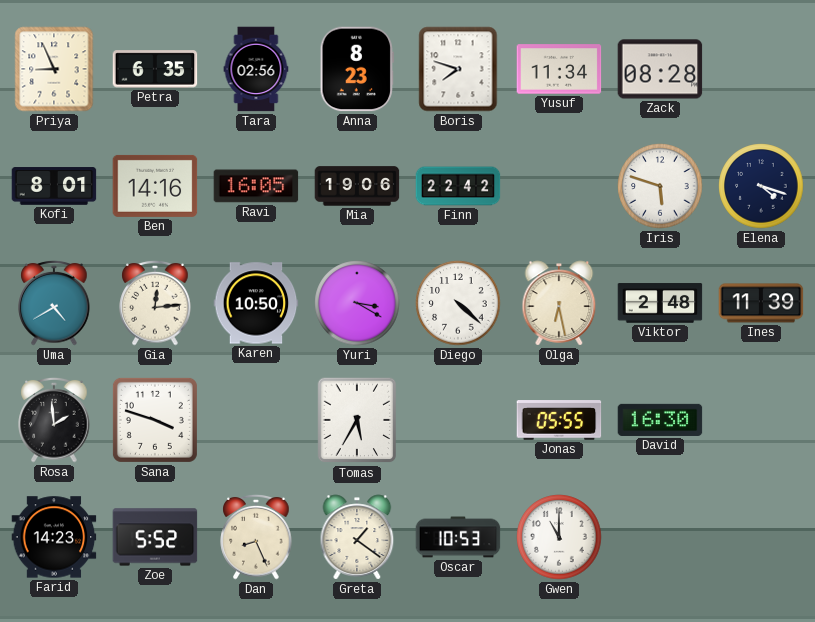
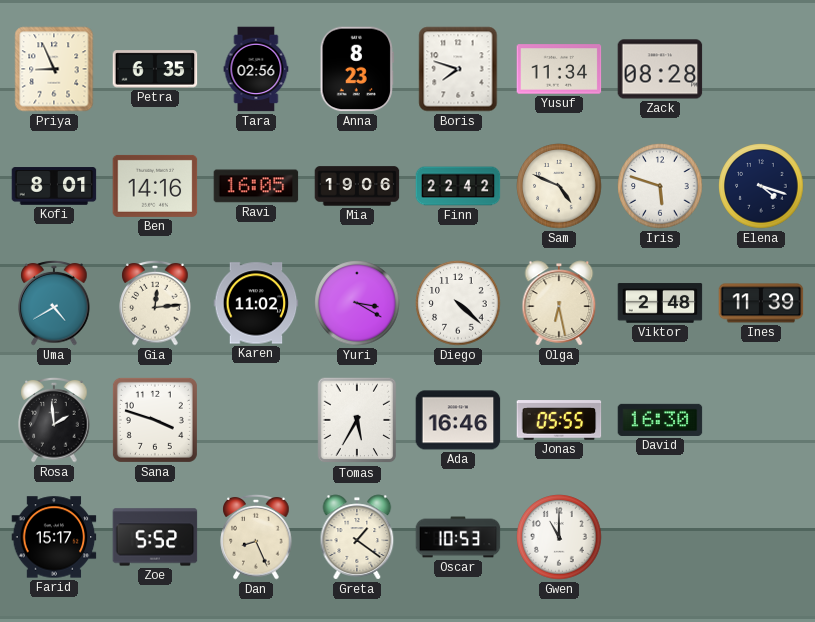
Sam: none -> 4:49
Karen: 10:50 -> 11:02
Ada: none -> 16:46
Farid: 14:23 -> 15:17
